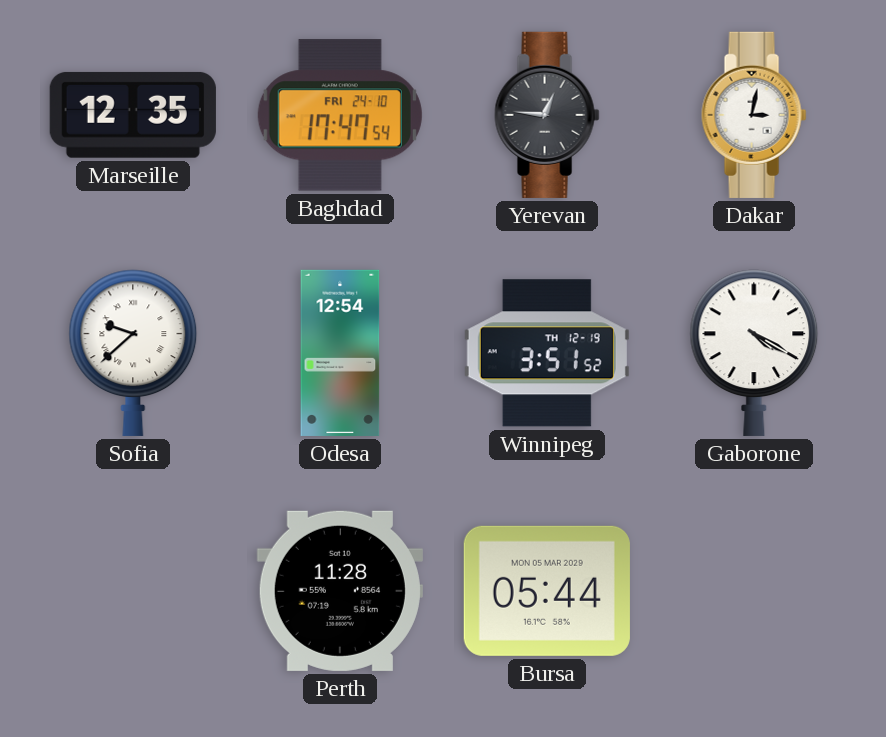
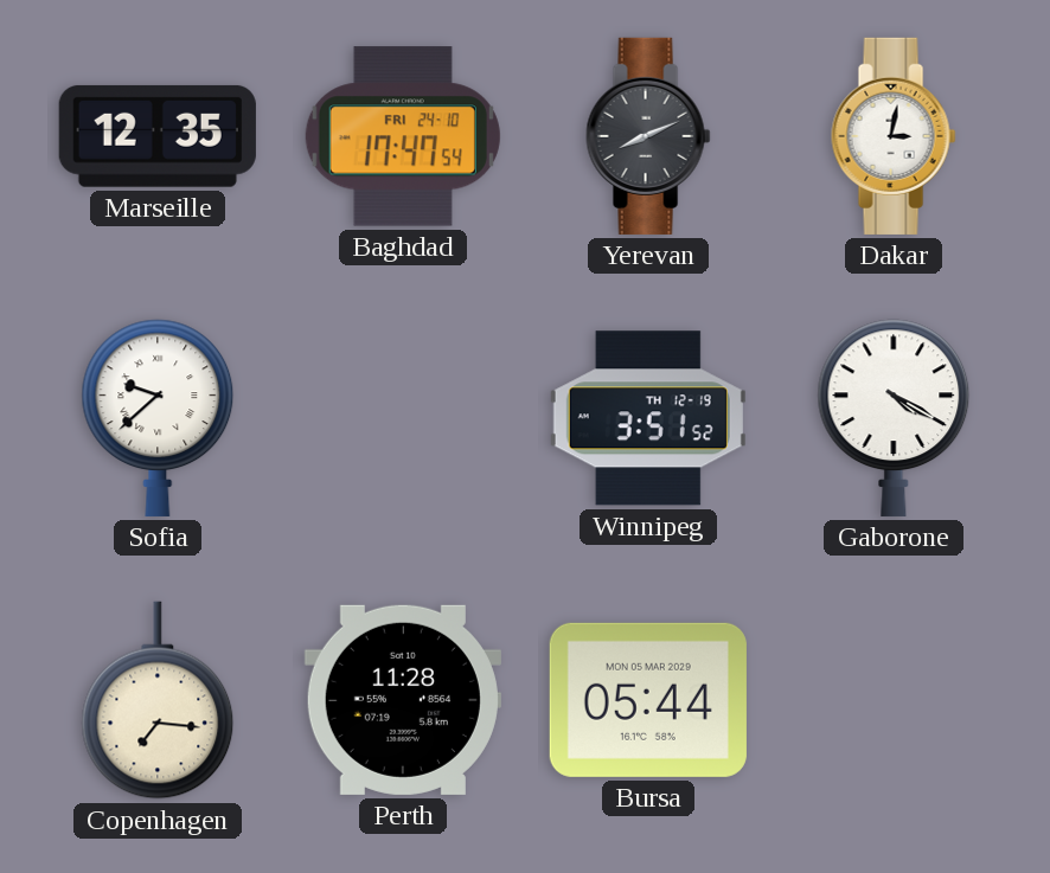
Yerevan: 12:46 -> 8:11
Odesa: 12:54 -> none
Copenhagen: none -> 7:16
